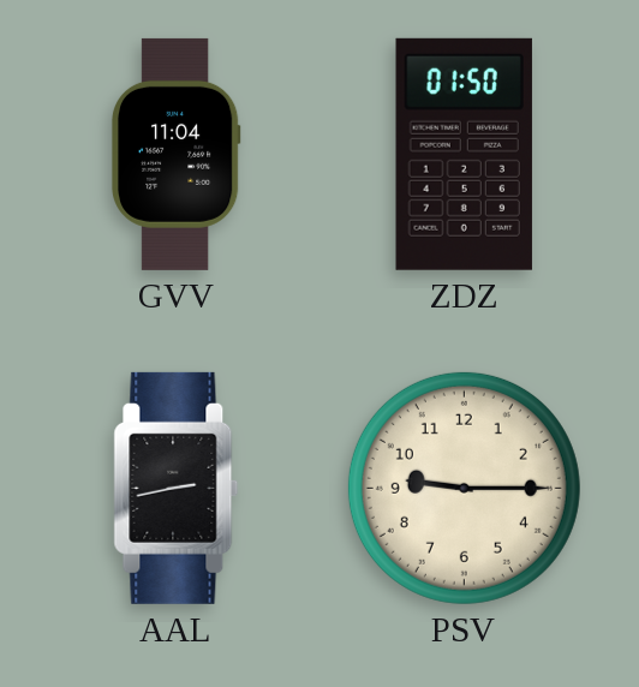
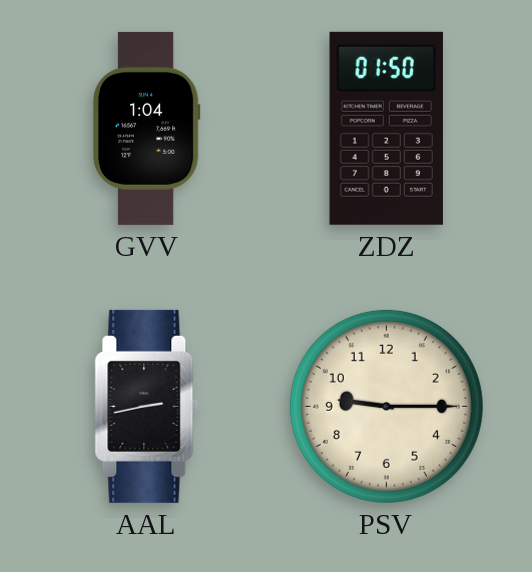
GVV: 11:04 -> 1:04
